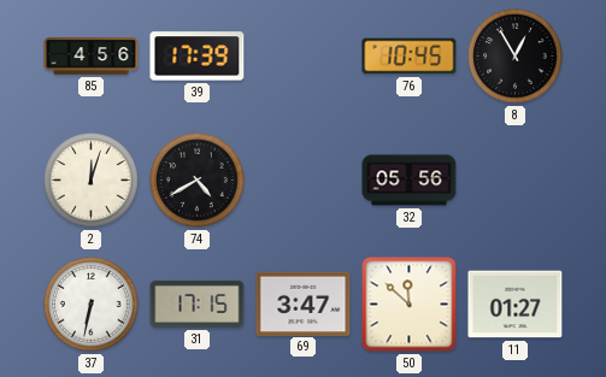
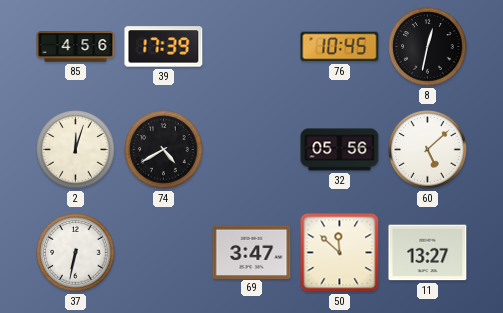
8: 12:55 -> 12:32
60: none -> 5:08
31: 17:15 -> none
11: 01:27 -> 13:27
